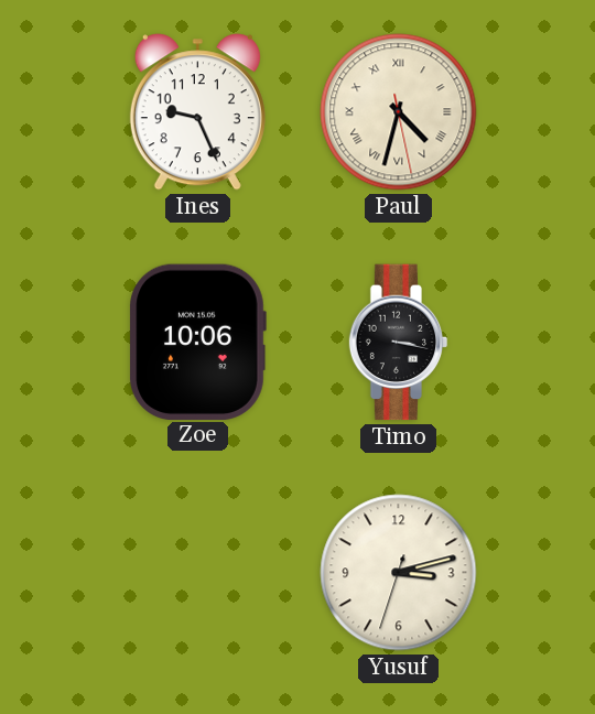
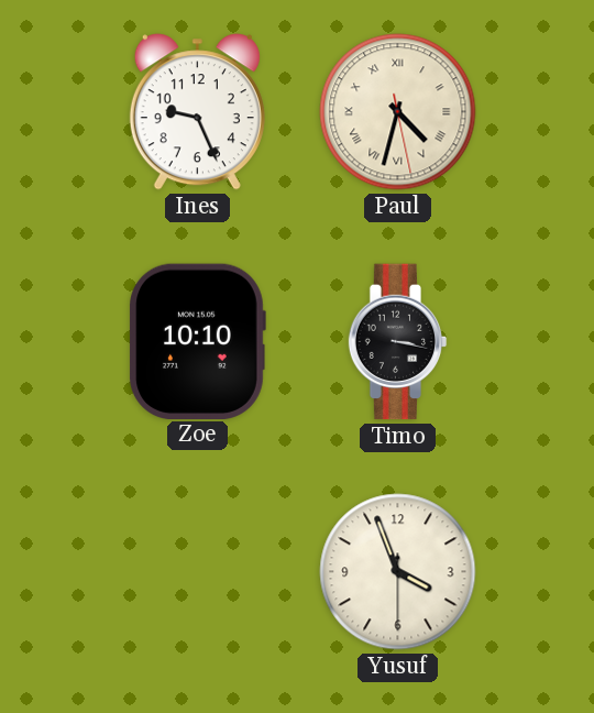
Zoe: 10:06 -> 10:10
Yusuf: 3:12 -> 3:56
